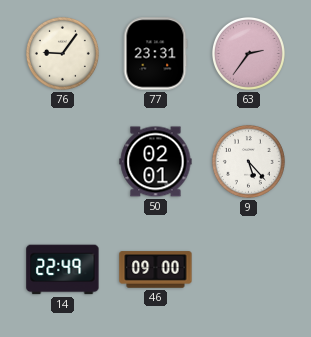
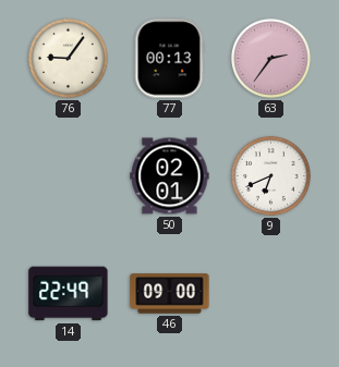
77: 23:31 -> 00:13
9: 5:23 -> 6:41
